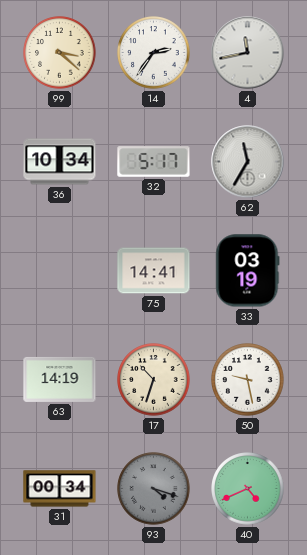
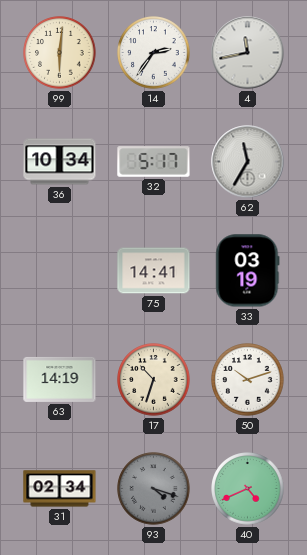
99: 3:22 -> 6:01
50: 9:28 -> 10:12
31: 00:34 -> 02:34
